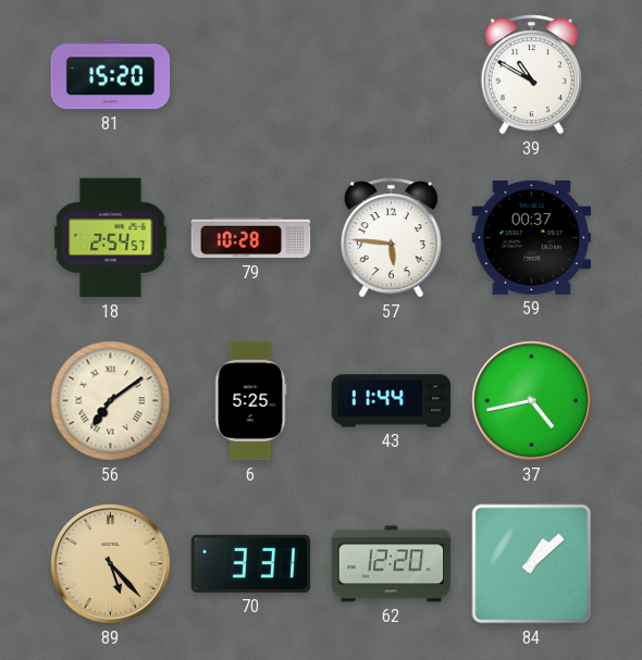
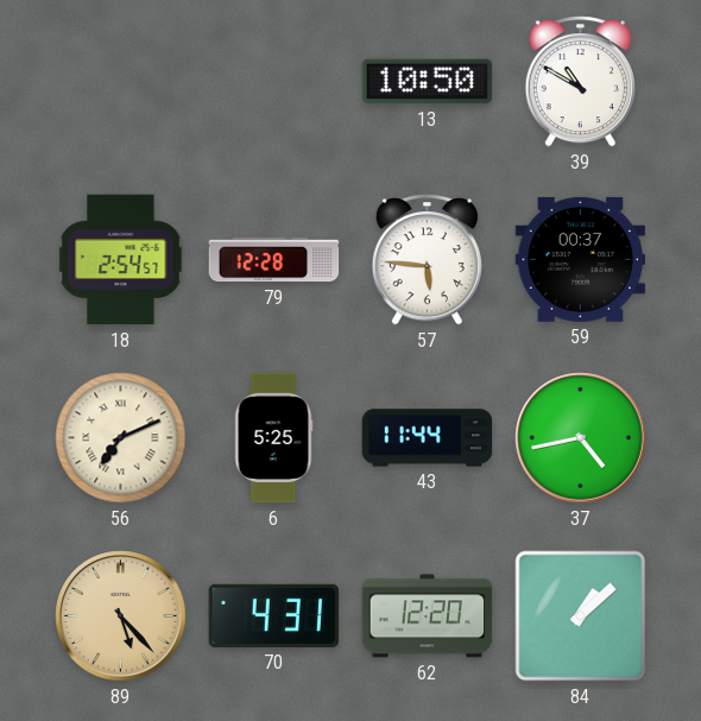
81: 15:20 -> none
13: none -> 10:50
79: 10:28 -> 12:28
56: 7:09 -> 7:11
70: 3:31 -> 4:31
